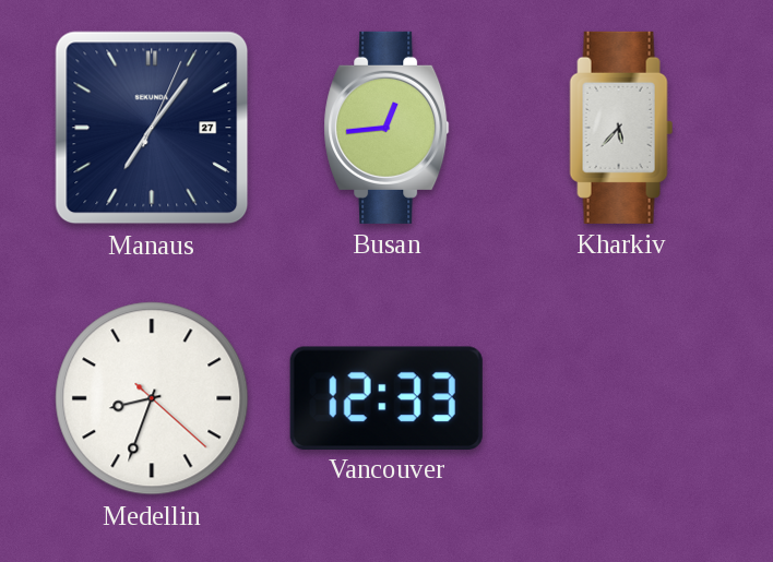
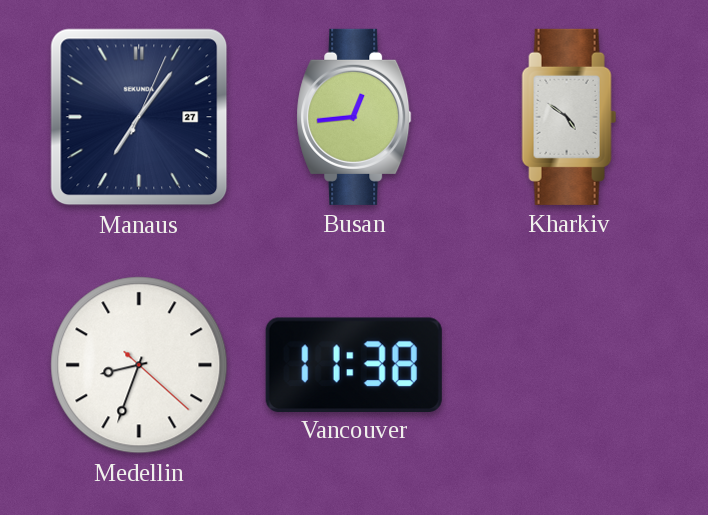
Kharkiv: 5:37 -> 4:51
Vancouver: 12:33 -> 11:38
